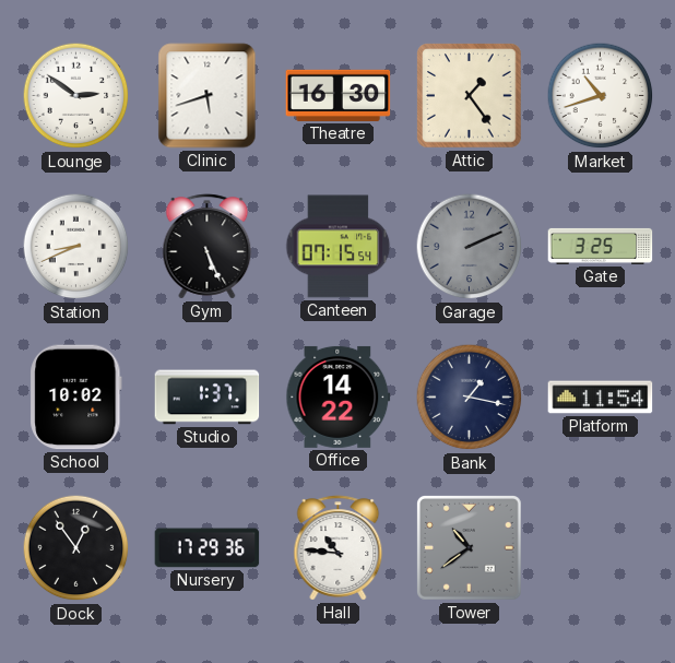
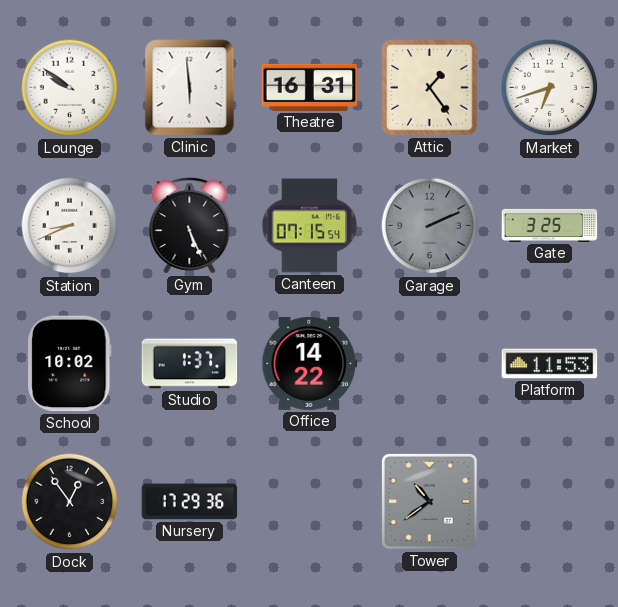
Lounge: 2:51 -> 9:51
Clinic: 5:42 -> 5:59
Theatre: 16:30 -> 16:31
Market: 10:42 -> 6:42
Bank: 1:17 -> none
Platform: 11:54 -> 11:53
Hall: 10:46 -> none
